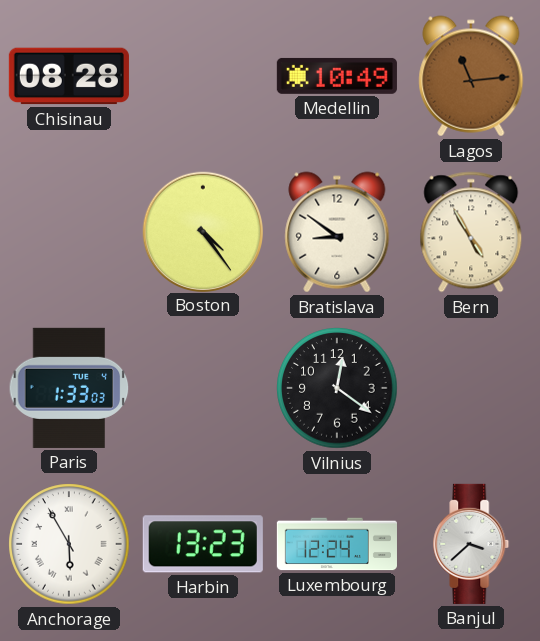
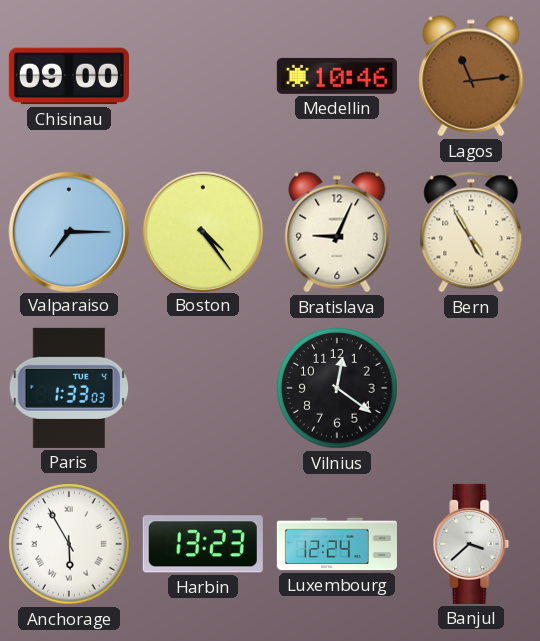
Chisinau: 08:28 -> 09:00
Medellin: 10:49 -> 10:46
Valparaiso: none -> 7:15
Bratislava: 8:51 -> 9:04
